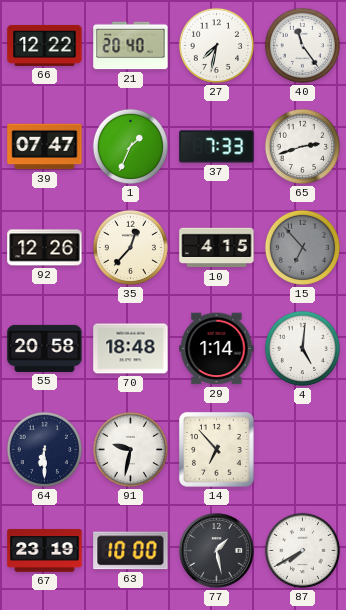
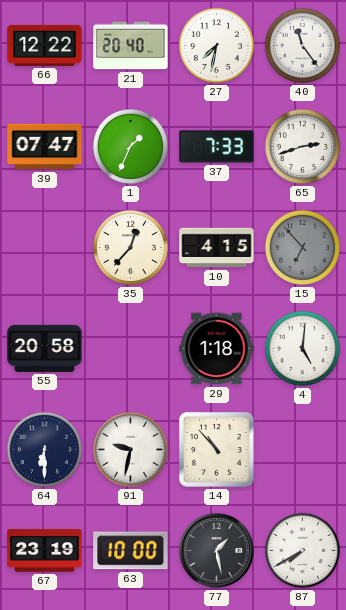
92: 12:26 -> none
70: 18:48 -> none
29: 1:14 -> 1:18
14: 6:53 -> 10:53
